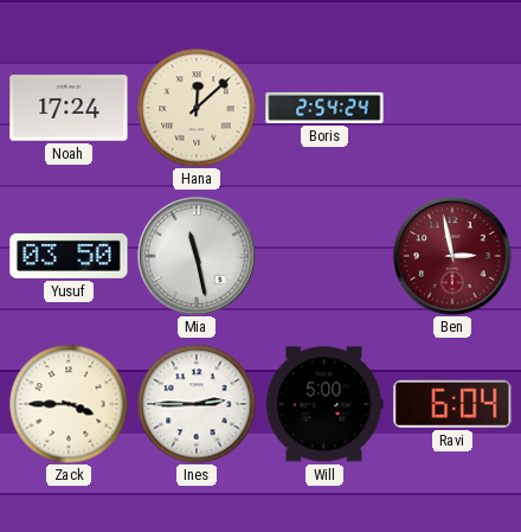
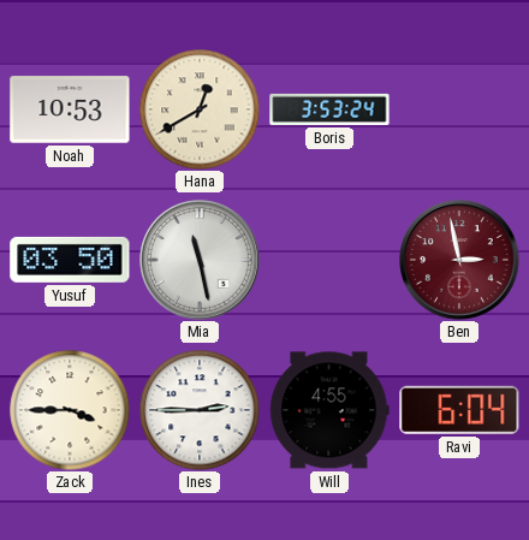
Noah: 17:24 -> 10:53
Hana: 12:08 -> 12:40
Boris: 2:54 -> 3:53
Will: 5:00 -> 4:55
